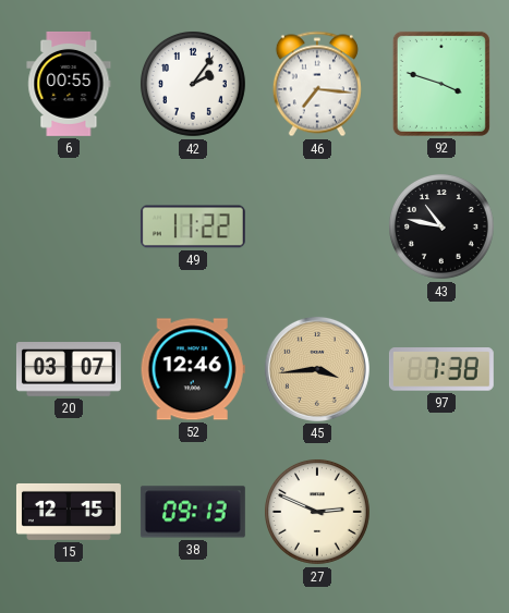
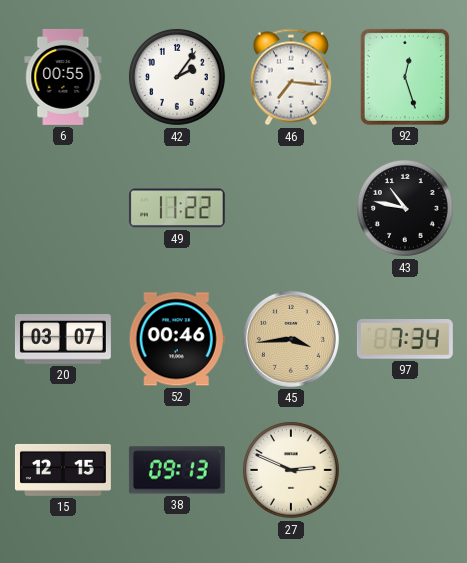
92: 3:48 -> 12:27
52: 12:46 -> 00:46
97: 7:38 -> 7:34
